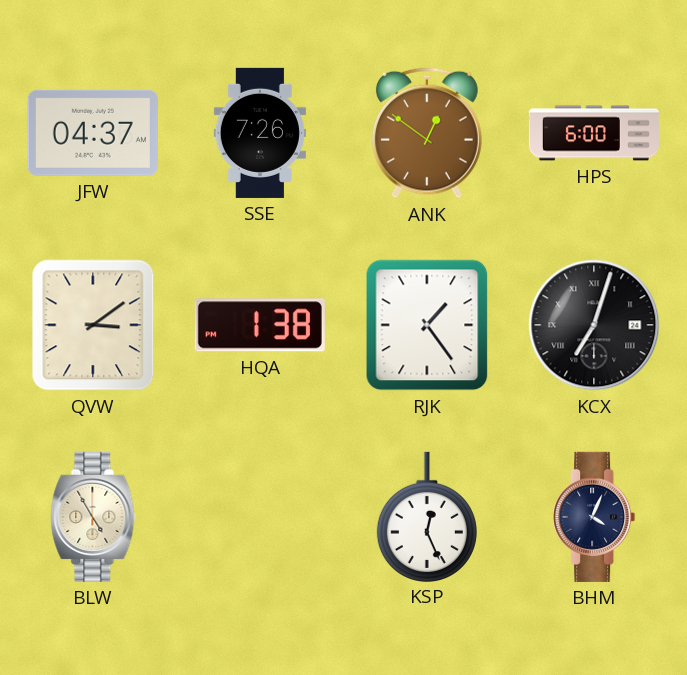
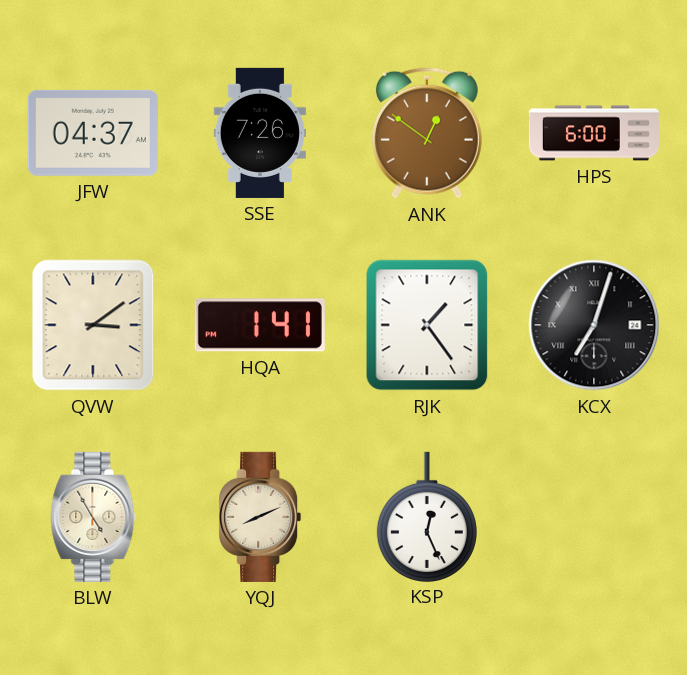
HQA: 1:38 -> 1:41
YQJ: none -> 8:11
BHM: 4:04 -> none
